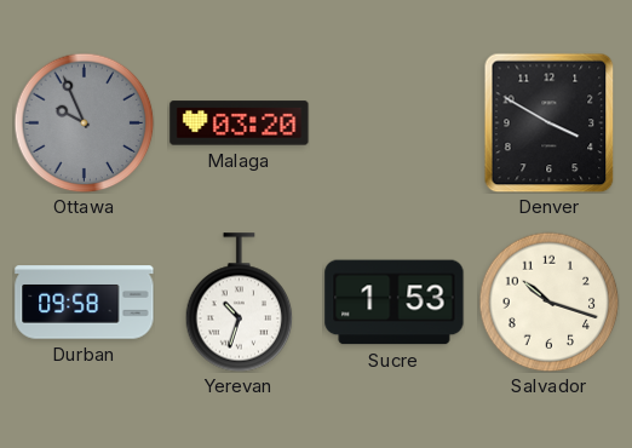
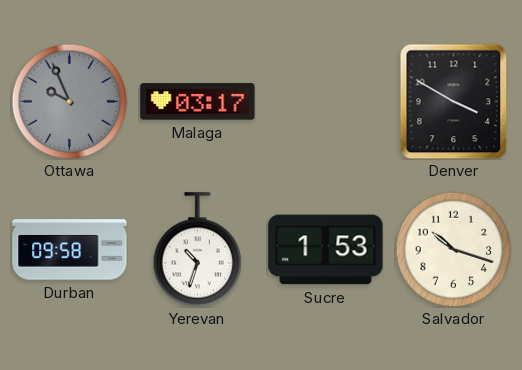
Malaga: 03:20 -> 03:17
